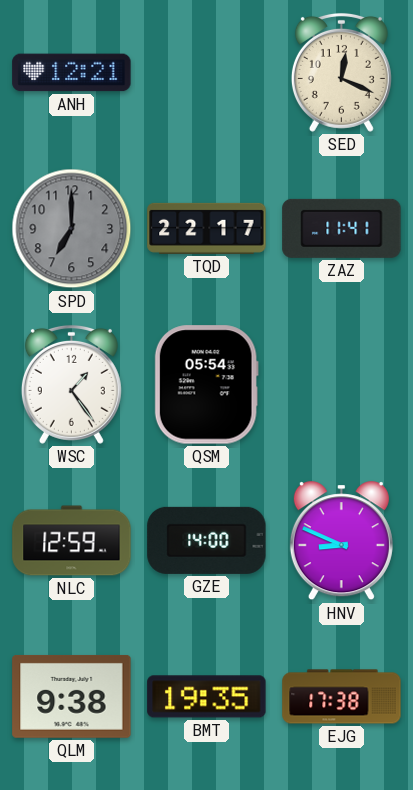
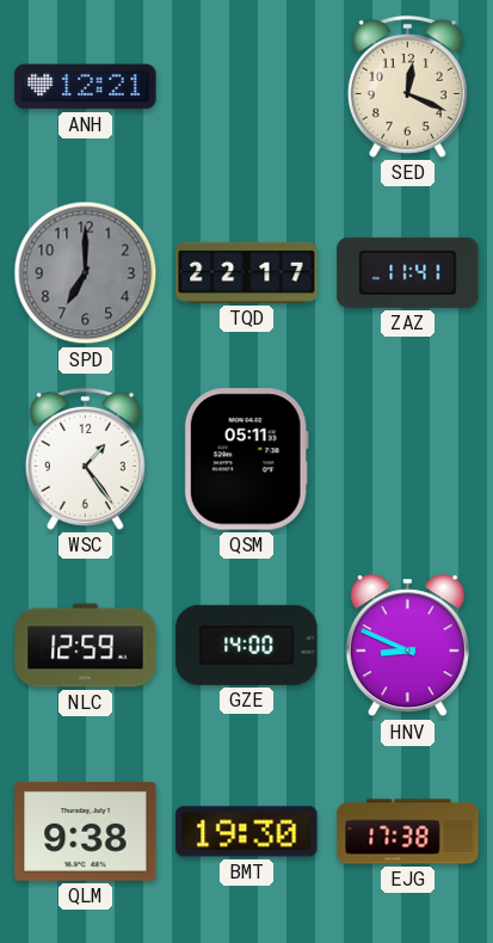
QSM: 05:54 -> 05:11
BMT: 19:35 -> 19:30
